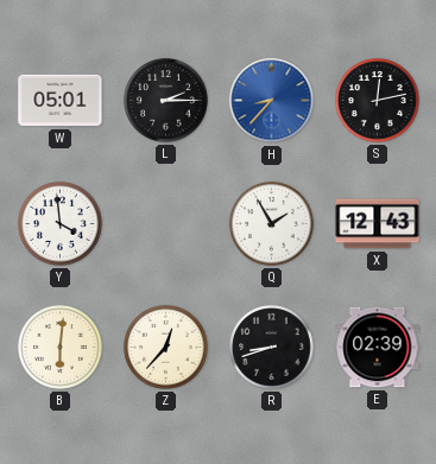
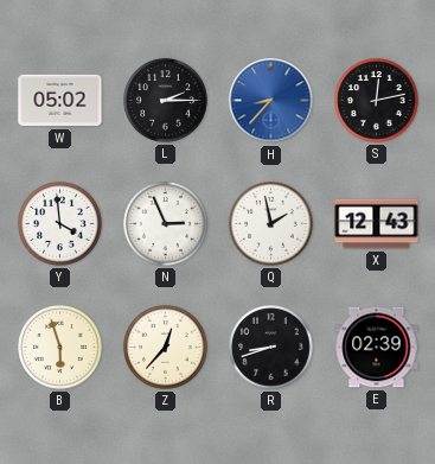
W: 05:01 -> 05:02
N: none -> 2:56
Q: 1:55 -> 1:58
B: 6:01 -> 5:57
